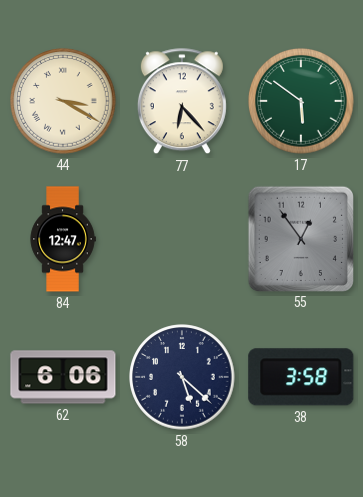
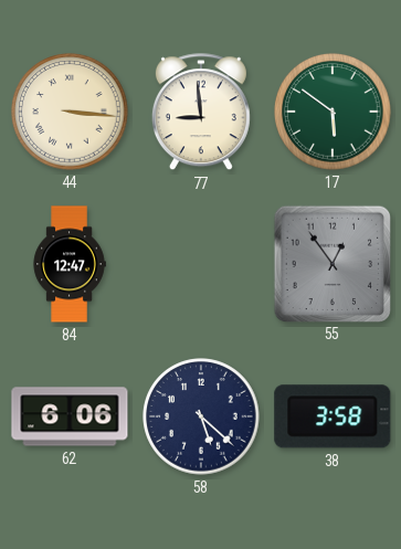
44: 3:20 -> 3:16
77: 6:23 -> 8:59
